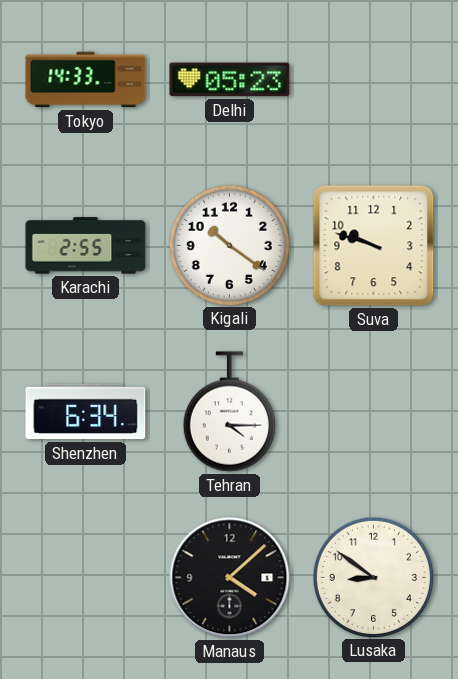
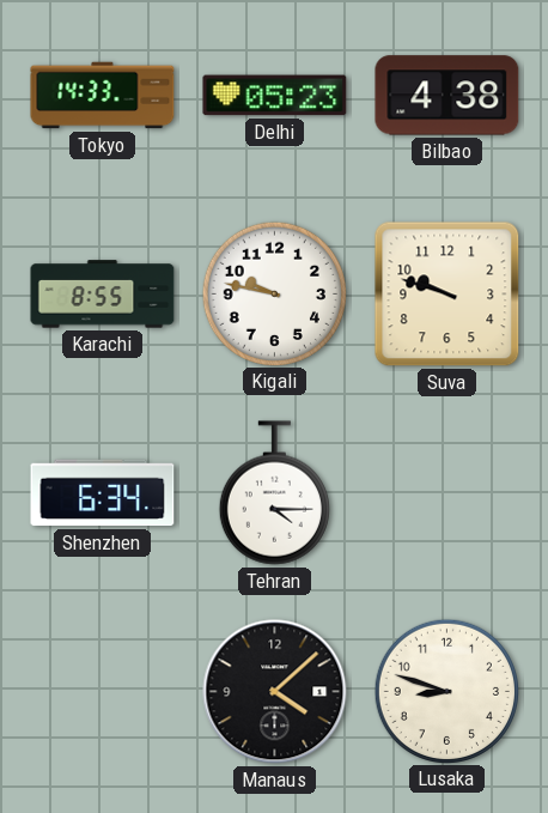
Bilbao: none -> 4:38
Karachi: 2:55 -> 8:55
Kigali: 10:21 -> 9:47
Lusaka: 8:51 -> 8:48
